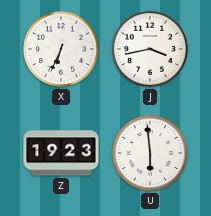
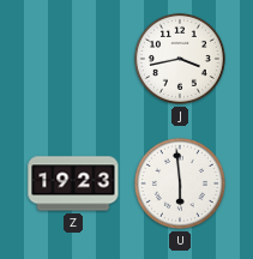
X: 6:34 -> none
